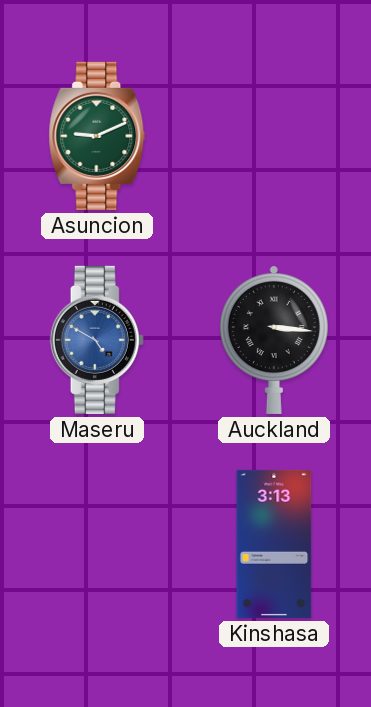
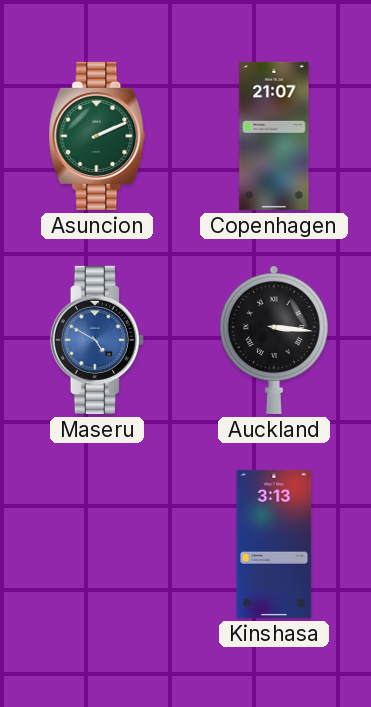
Asuncion: 9:11 -> 2:11
Copenhagen: none -> 21:07
